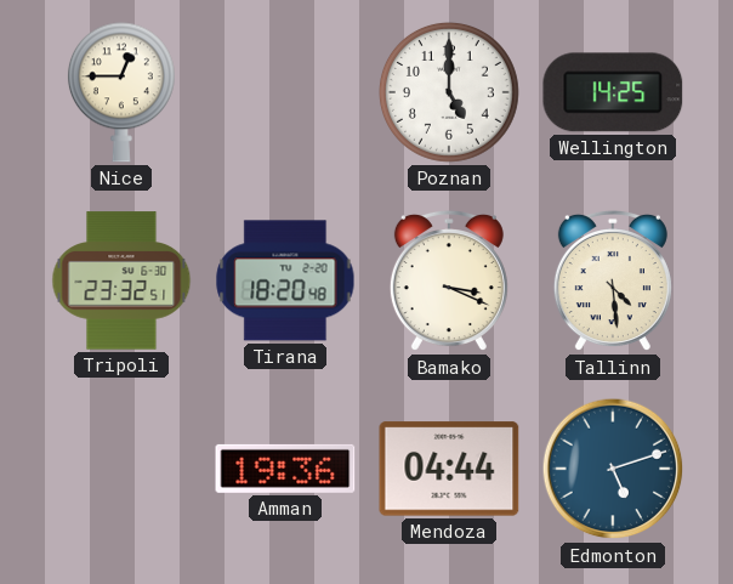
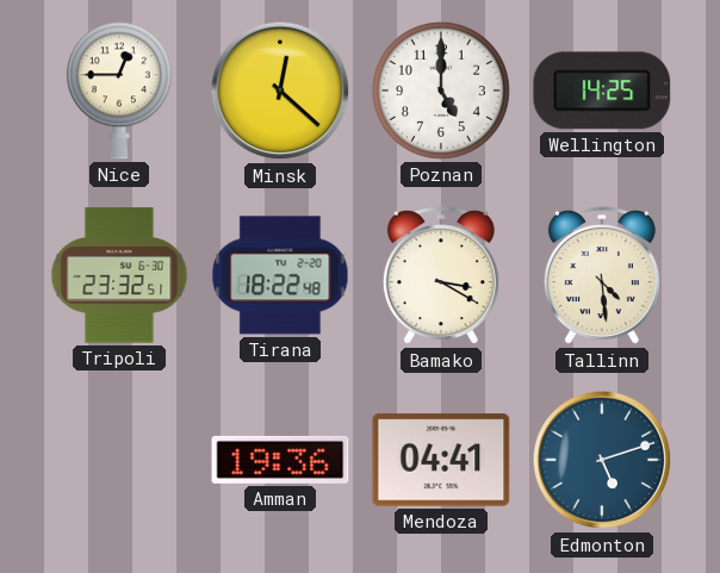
Minsk: none -> 12:22
Tirana: 18:20 -> 18:22
Bamako: 3:19 -> 3:20
Mendoza: 04:44 -> 04:41
